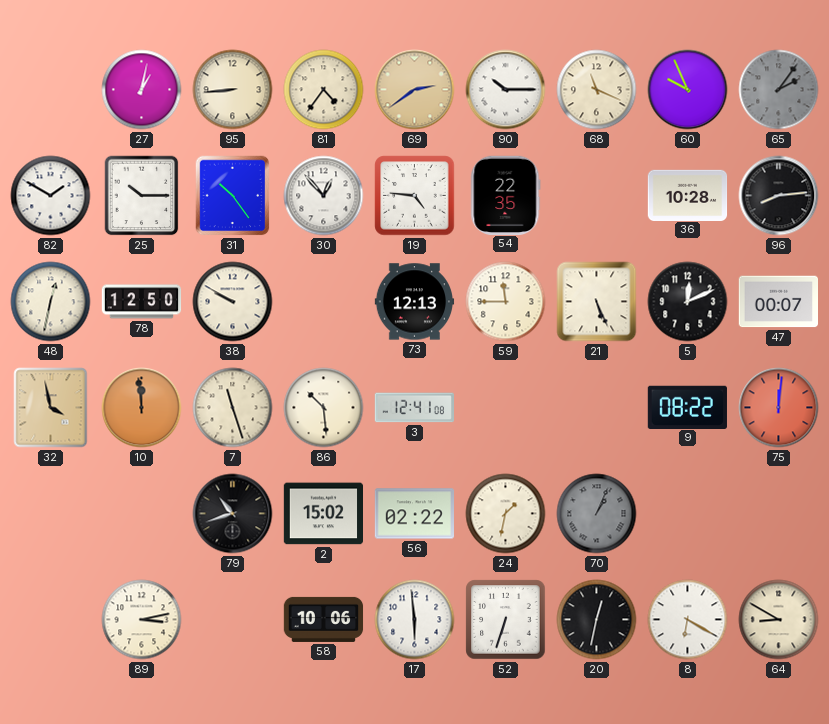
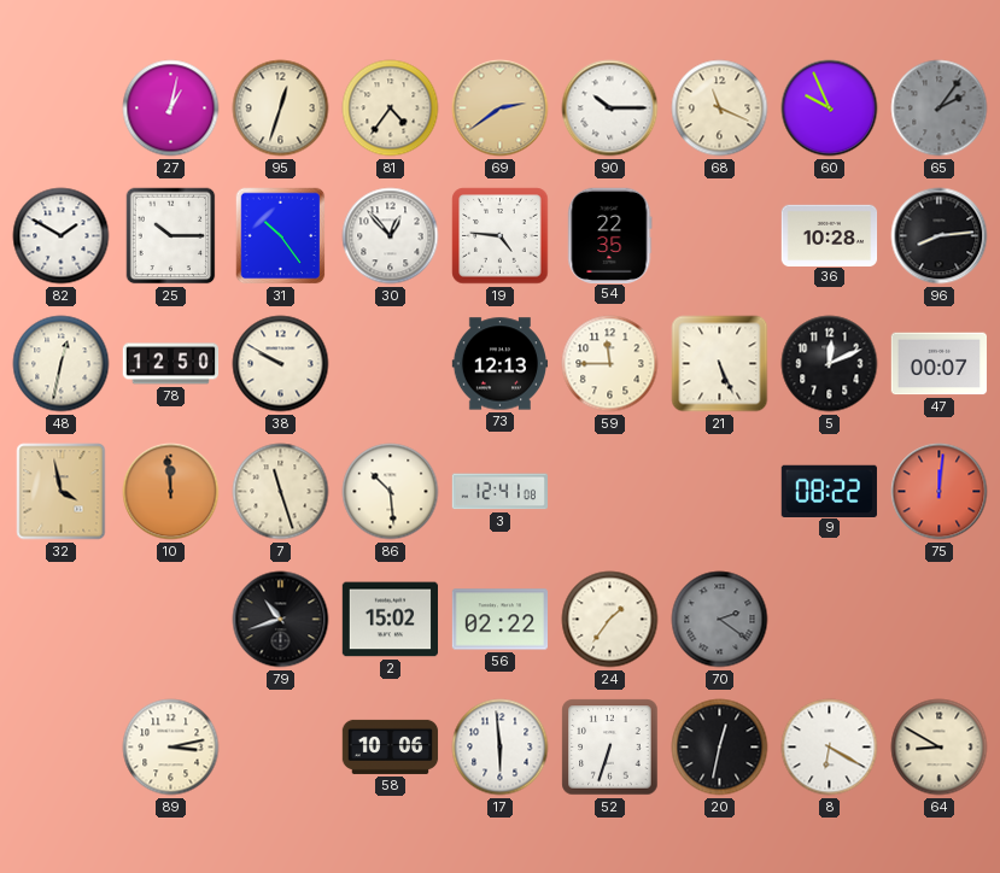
95: 8:44 -> 12:33
24: 1:32 -> 1:36
70: 1:04 -> 2:21
